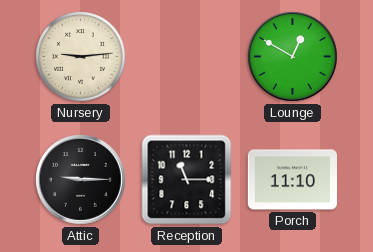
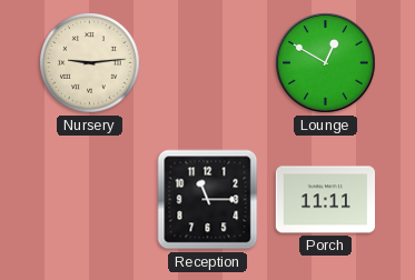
Attic: 9:15 -> none
Porch: 11:10 -> 11:11
